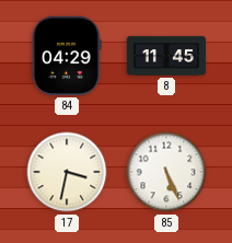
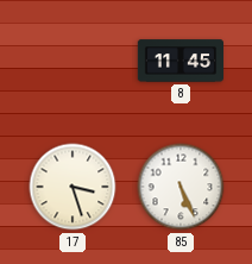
84: 04:29 -> none
17: 3:32 -> 3:27
